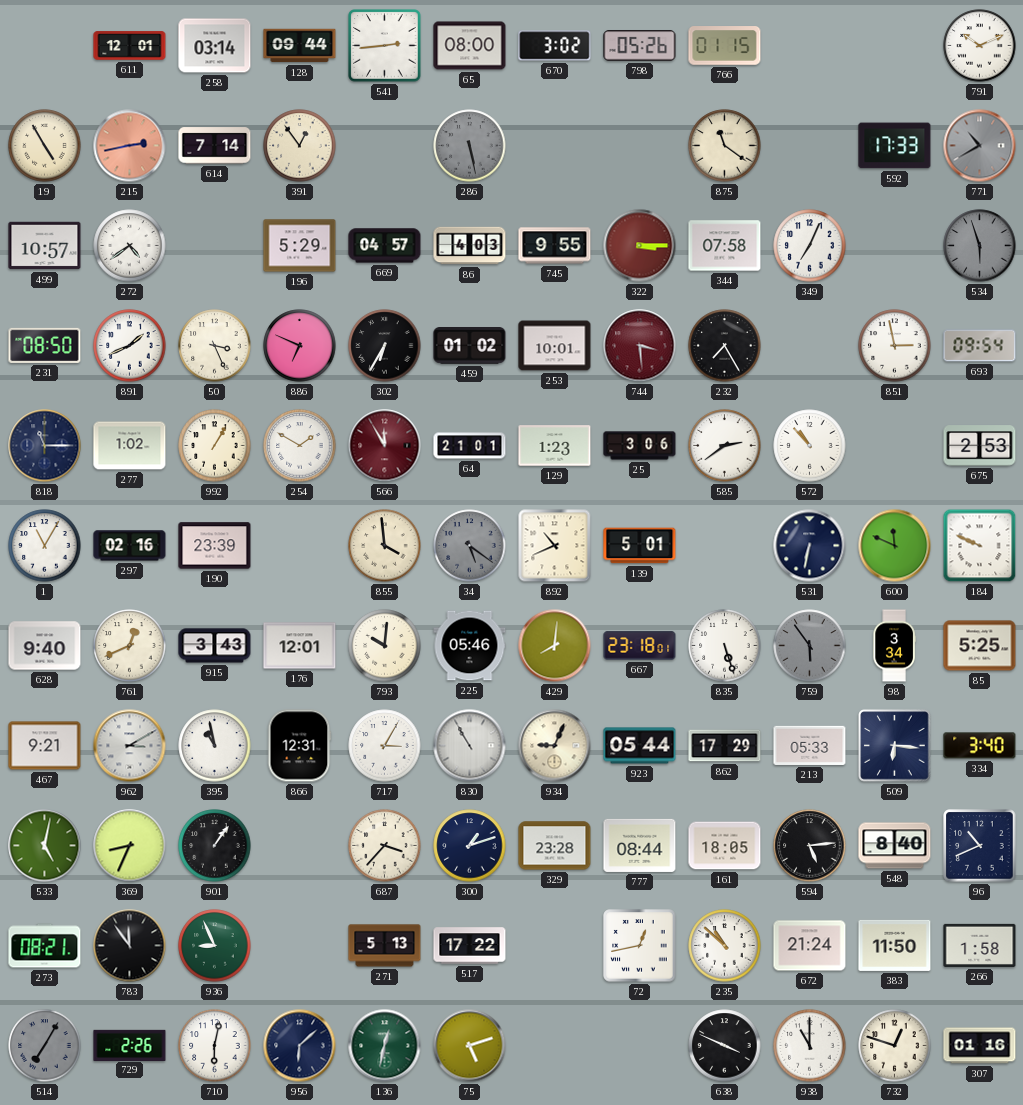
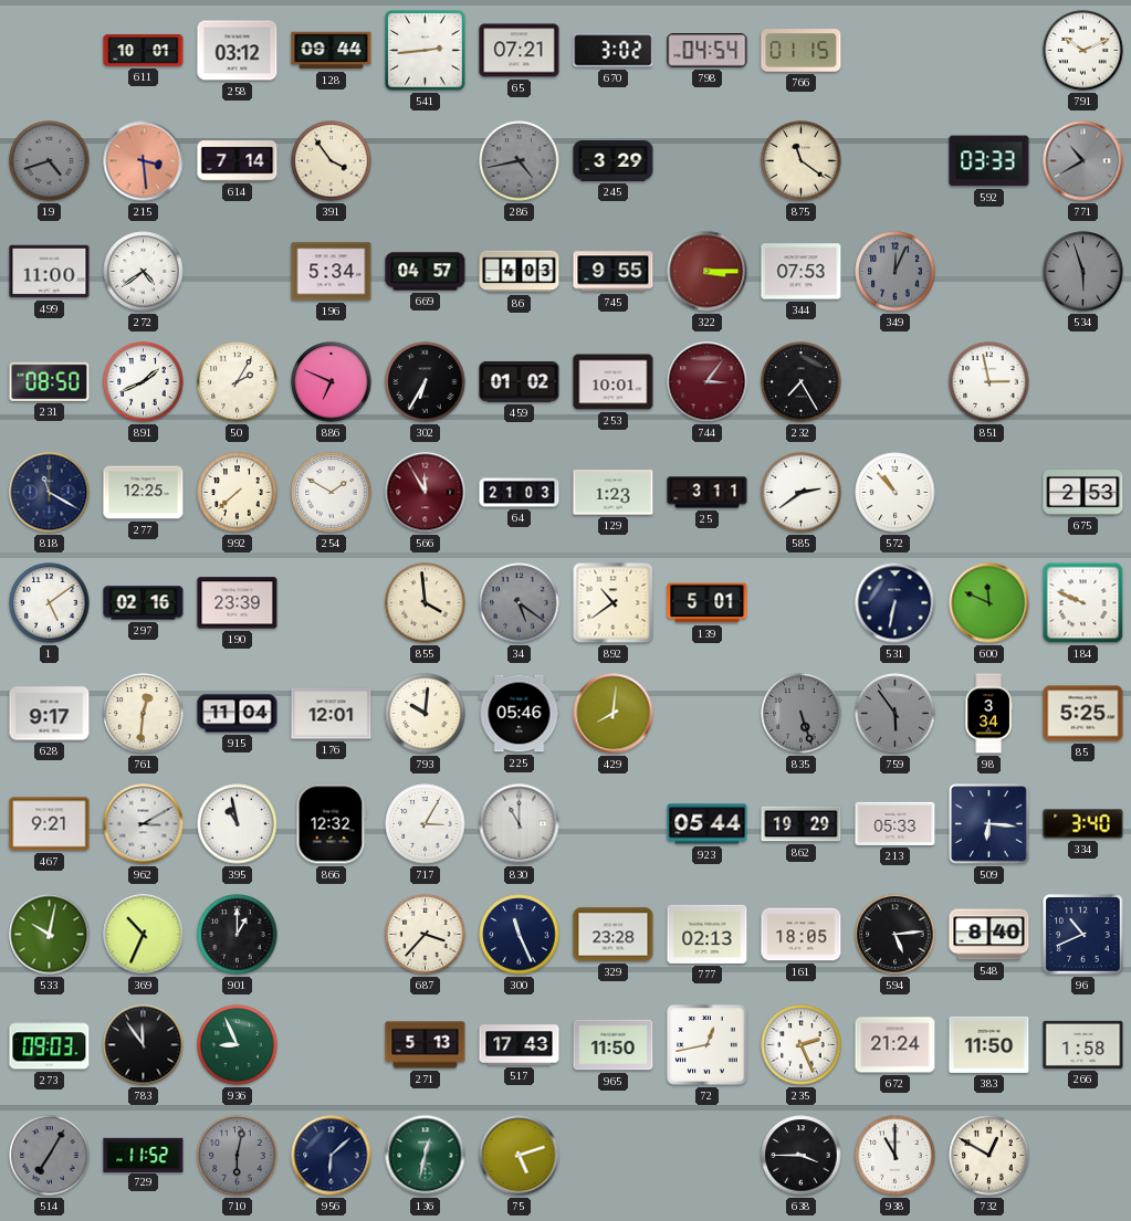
611: 12:01 -> 10:01
258: 03:14 -> 03:12
65: 08:00 -> 07:21
798: 05:26 -> 04:54
19: 4:55 -> 4:42
19 dial: cream -> grey
215: 2:43 -> 3:29
391: 12:54 -> 3:54
286: 5:28 -> 4:43
245: none -> 3:29
592: 17:33 -> 03:33
499: 10:57 -> 11:00
196: 5:29 -> 5:34
344: 07:58 -> 07:53
349: 7:04 -> 12:04
349 dial: white -> grey
50: 3:26 -> 2:05
744: 3:29 -> 3:06
693: 09:54 -> none
818: 11:15 -> 11:20
277: 1:02 -> 12:25
992: 1:05 -> 7:38
64: 21:01 -> 21:03
25: 3:06 -> 3:11
1: 11:05 -> 5:09
892: 10:41 -> 10:39
628: 9:40 -> 9:17
761: 12:41 -> 12:31
915: 3:43 -> 11:04
667: 23:18 -> none
835 dial: white -> grey
866: 12:31 -> 12:32
830: 10:55 -> 11:00
934: 9:04 -> none
862: 17:29 -> 19:29
533: 5:02 -> 10:02
369: 8:34 -> 10:34
901: 1:06 -> 1:00
300: 1:12 -> 11:26
777: 08:44 -> 02:13
273: 08:21 -> 09:03
517: 17:22 -> 17:43
965: none -> 11:50
235: 10:52 -> 2:26
729: 2:26 -> 11:52
710 dial: white -> grey
638: 3:49 -> 3:45
732: 12:48 -> 12:50
307: 01:16 -> none
